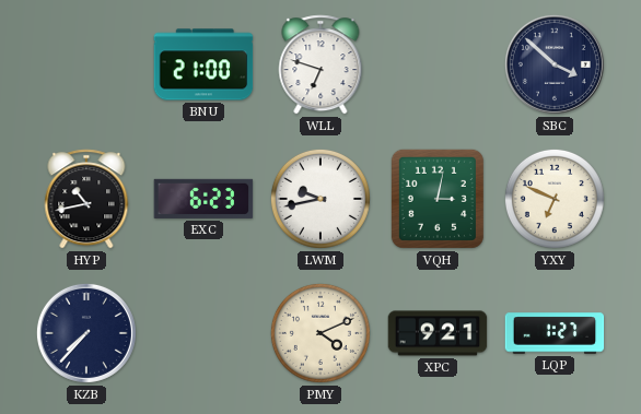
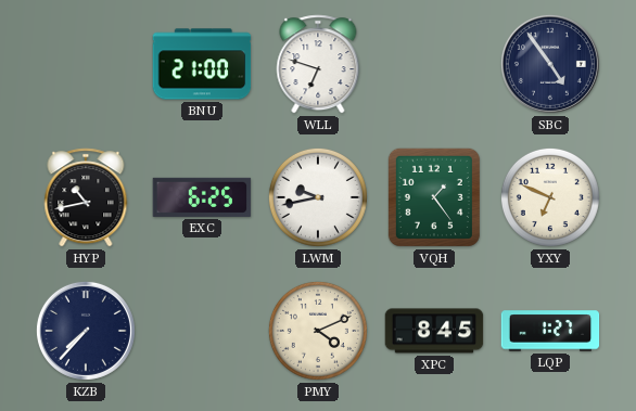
SBC: 3:52 -> 4:54
EXC: 6:23 -> 6:25
VQH: 3:02 -> 1:24
XPC: 9:21 -> 8:45
